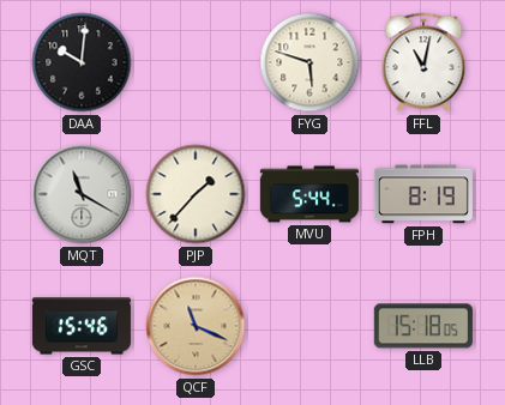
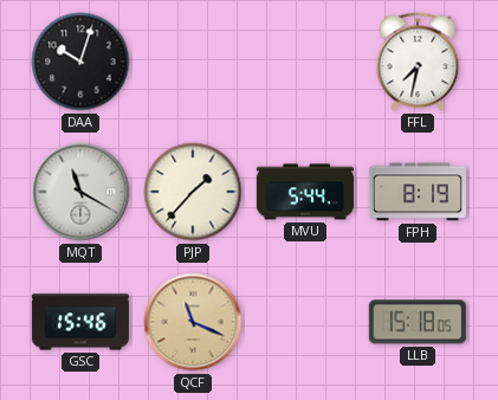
DAA: 10:01 -> 10:03
FYG: 5:48 -> none
FFL: 11:02 -> 7:32
